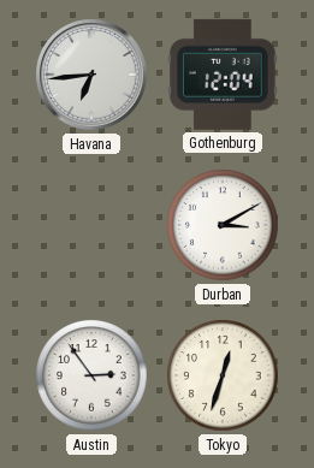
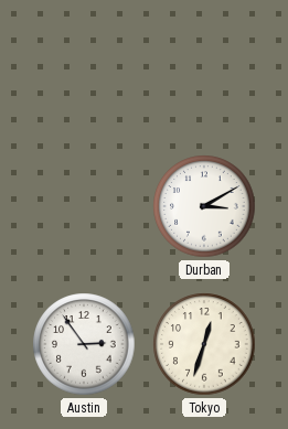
Havana: 6:44 -> none
Gothenburg: 12:04 -> none
